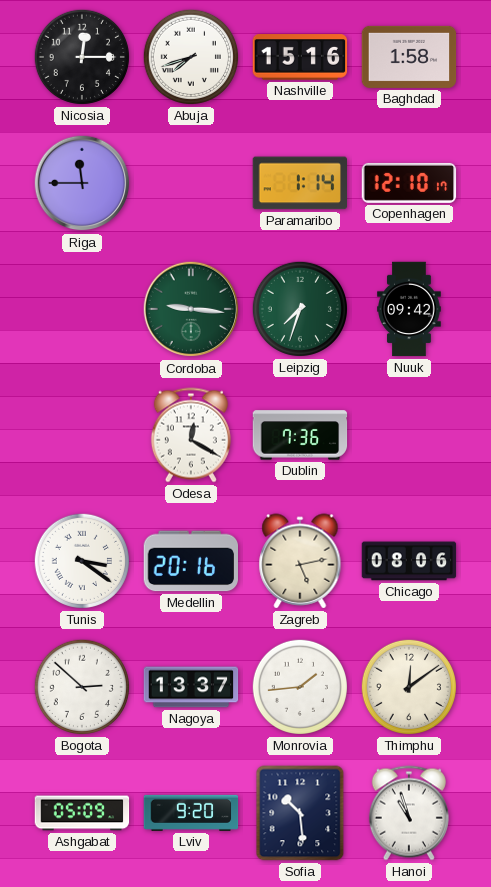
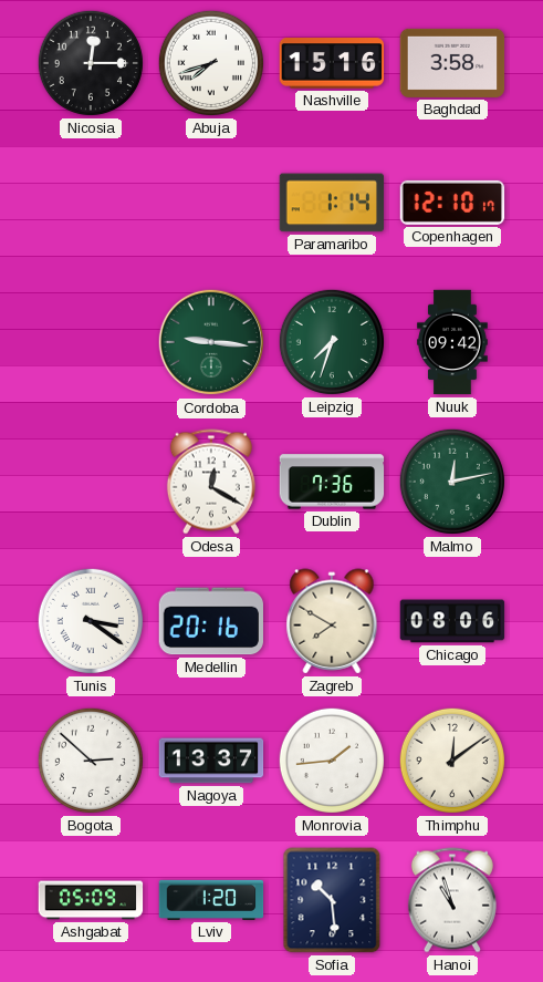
Baghdad: 1:58 -> 3:58
Riga: 11:45 -> none
Malmo: none -> 12:13
Zagreb: 5:13 -> 7:50
Lviv: 9:20 -> 1:20
